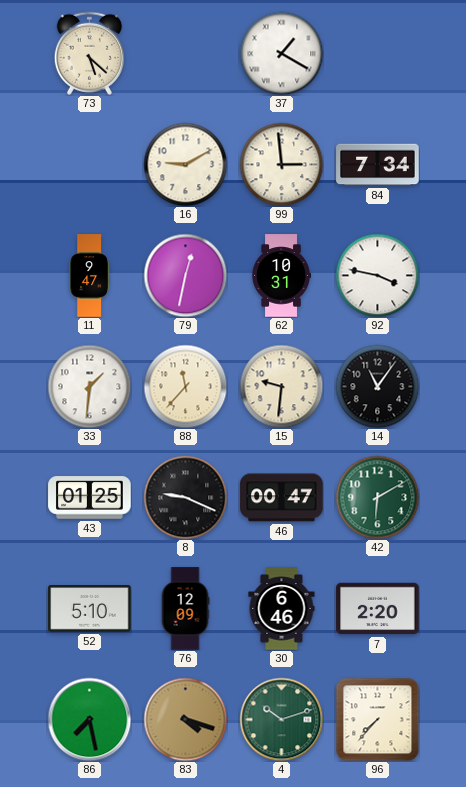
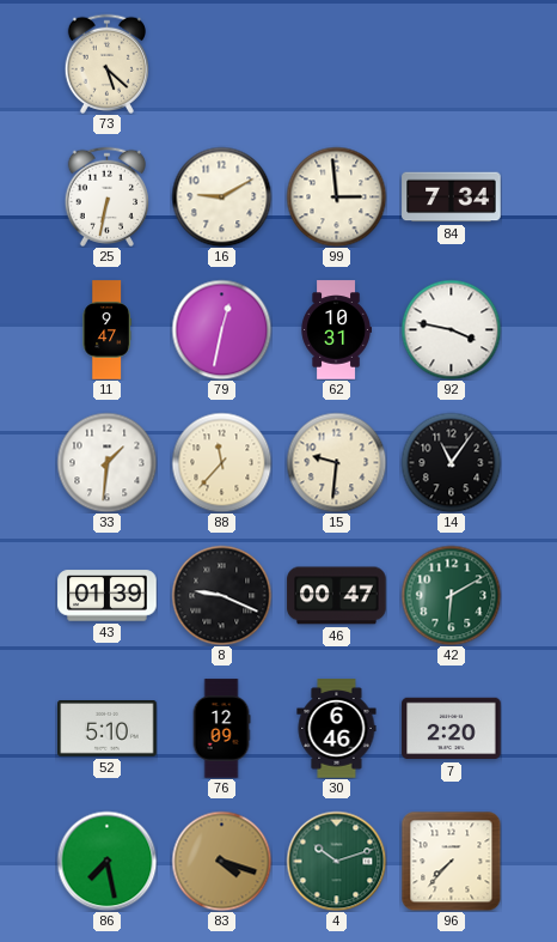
37: 1:20 -> none
25: none -> 6:32
43: 01:25 -> 01:39
